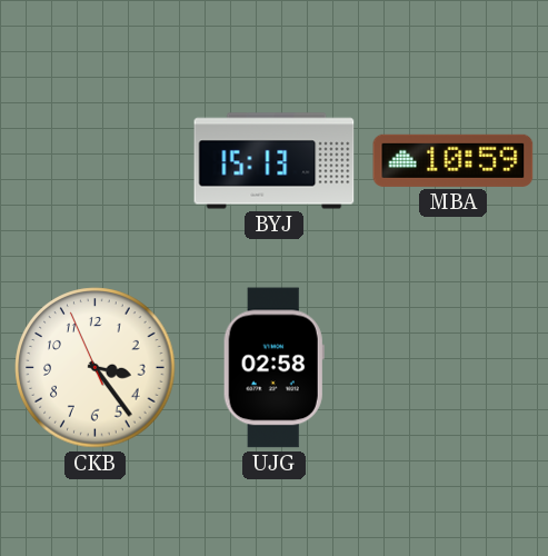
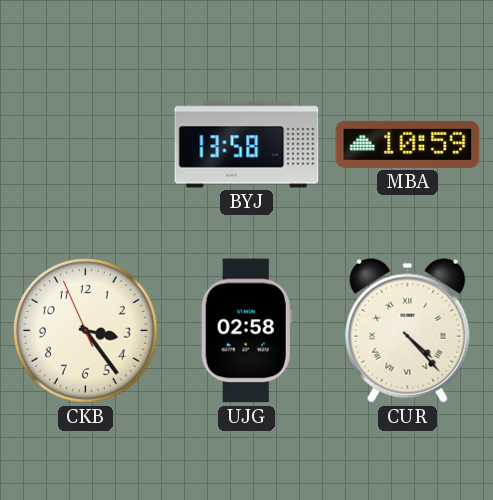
BYJ: 15:13 -> 13:58
CUR: none -> 4:23
